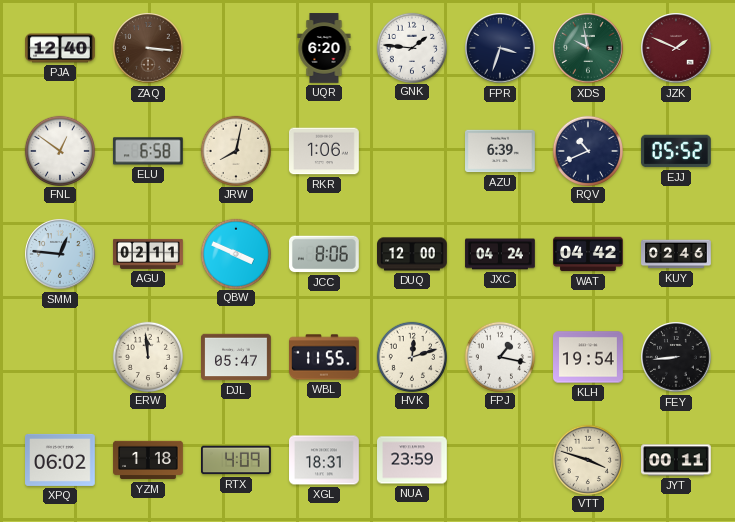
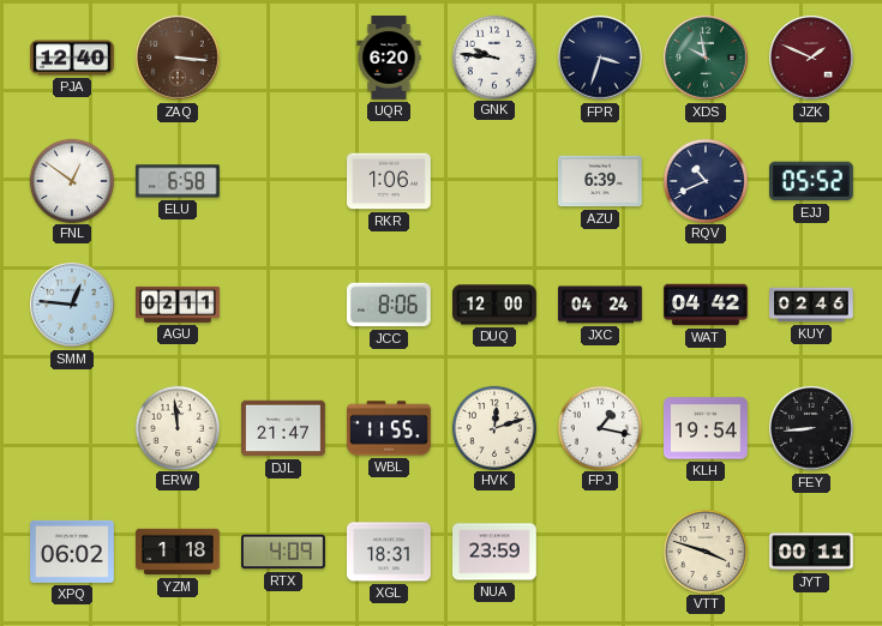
GNK: 1:46 -> 9:46
JRW: 8:02 -> none
QBW: 3:49 -> none
DJL: 05:47 -> 21:47
